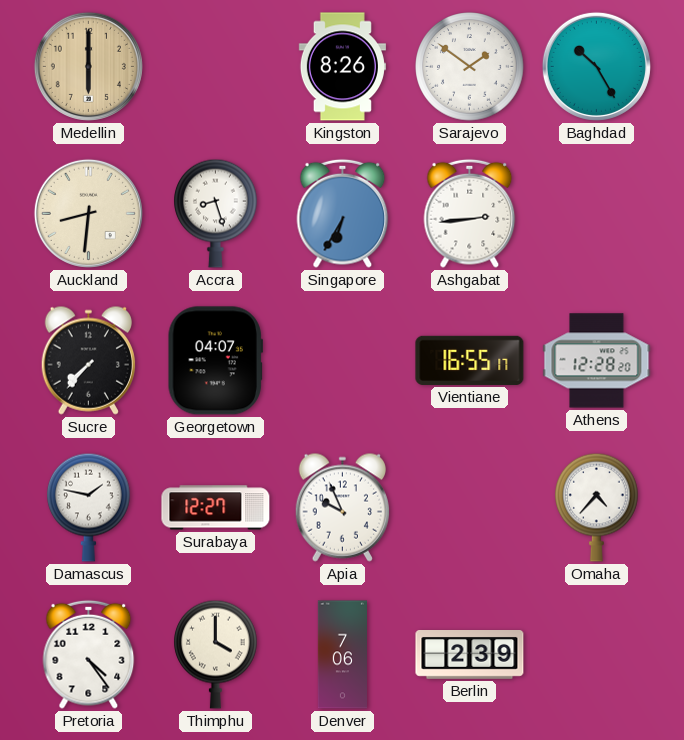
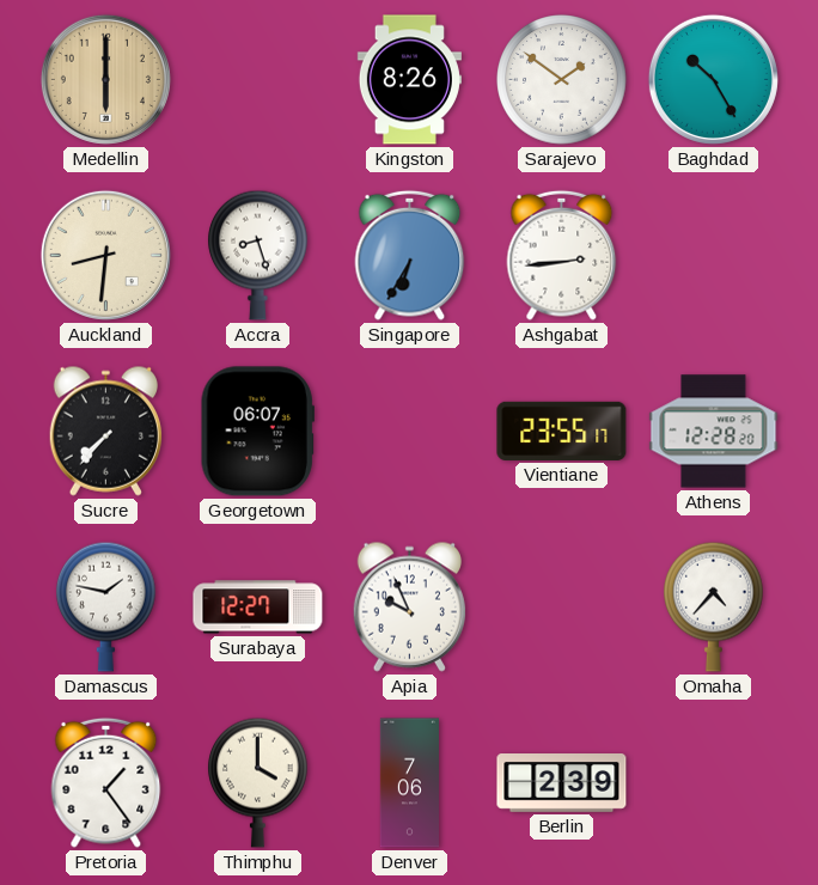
Georgetown: 04:07 -> 06:07
Vientiane: 16:55 -> 23:55
Pretoria: 4:24 -> 1:24
